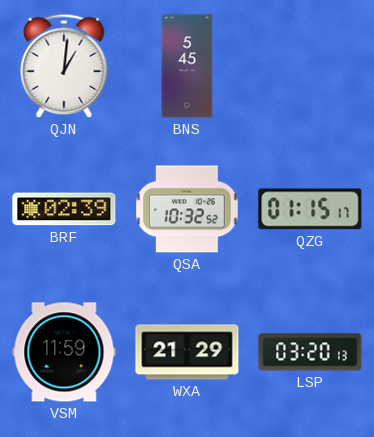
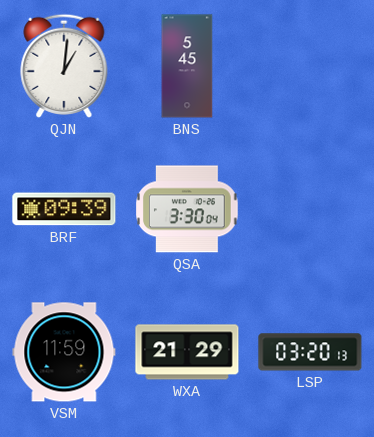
BRF: 02:39 -> 09:39
QSA: 10:32 -> 3:30
QZG: 01:15 -> none
